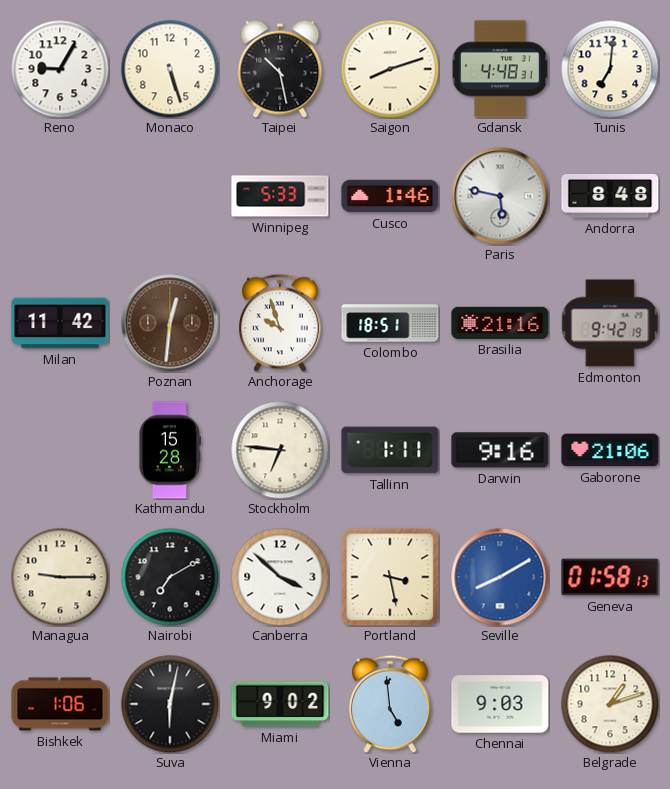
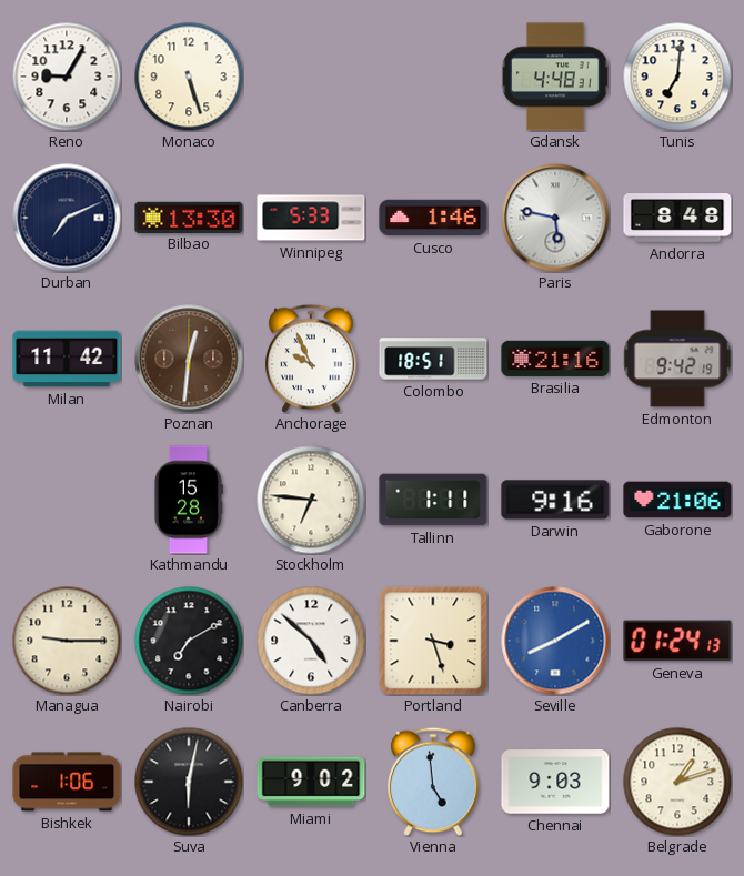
Taipei: 10:28 -> none
Saigon: 8:12 -> none
Durban: none -> 7:11
Bilbao: none -> 13:30
Anchorage: 9:57 -> 9:56
Canberra: 3:52 -> 4:52
Portland: 3:28 -> 3:27
Geneva: 01:58 -> 01:24
